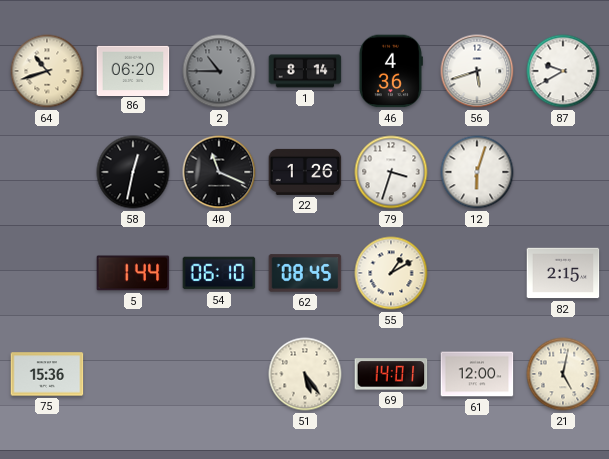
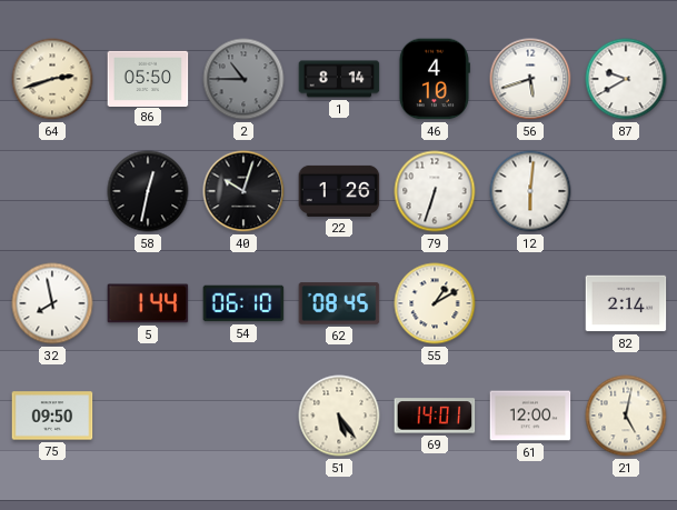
64: 10:42 -> 2:42
86: 06:20 -> 05:50
46: 4:36 -> 4:10
40: 11:19 -> 10:03
79: 3:33 -> 6:33
12: 6:03 -> 6:01
32: none -> 7:58
82: 2:15 -> 2:14
75: 15:36 -> 09:50
